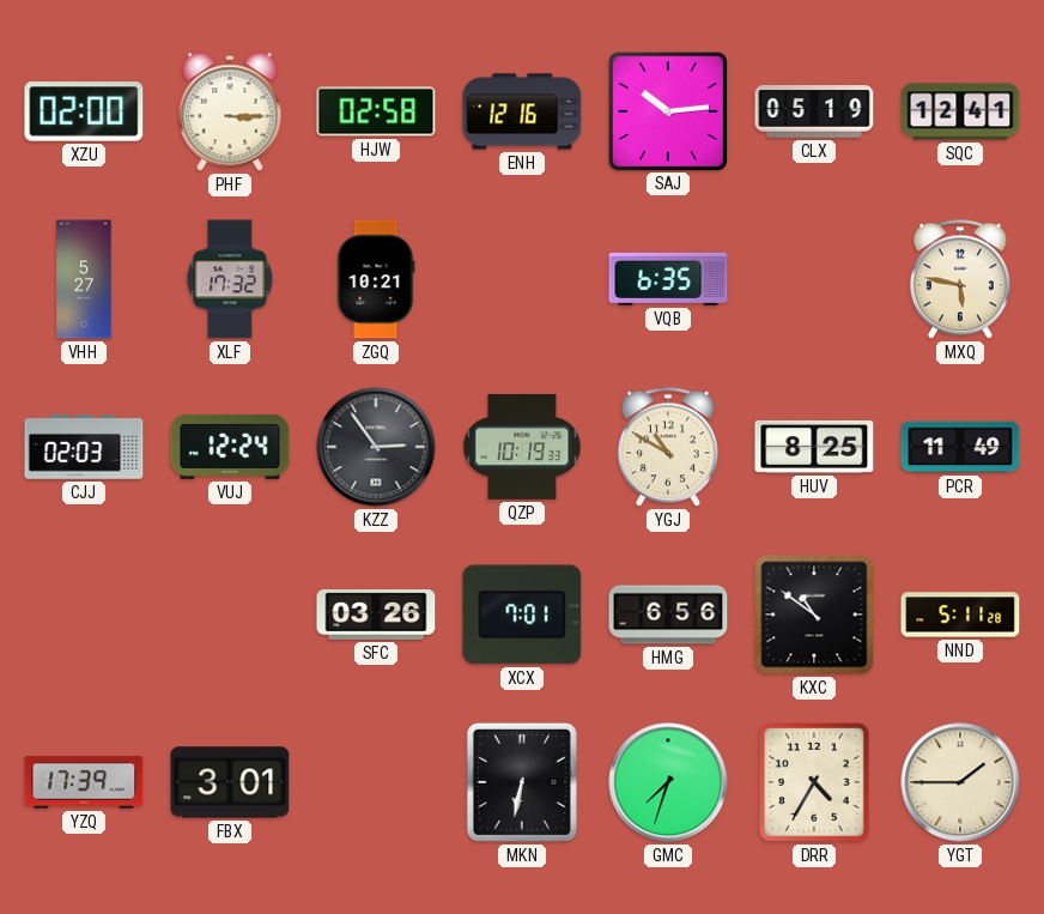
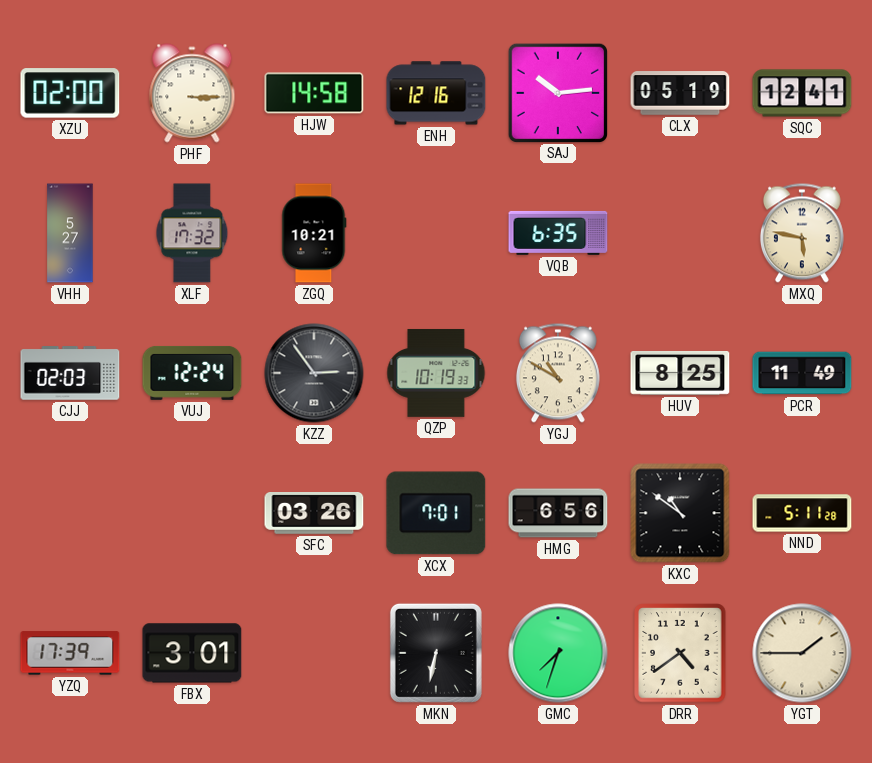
HJW: 02:58 -> 14:58
DRR: 4:35 -> 4:39
